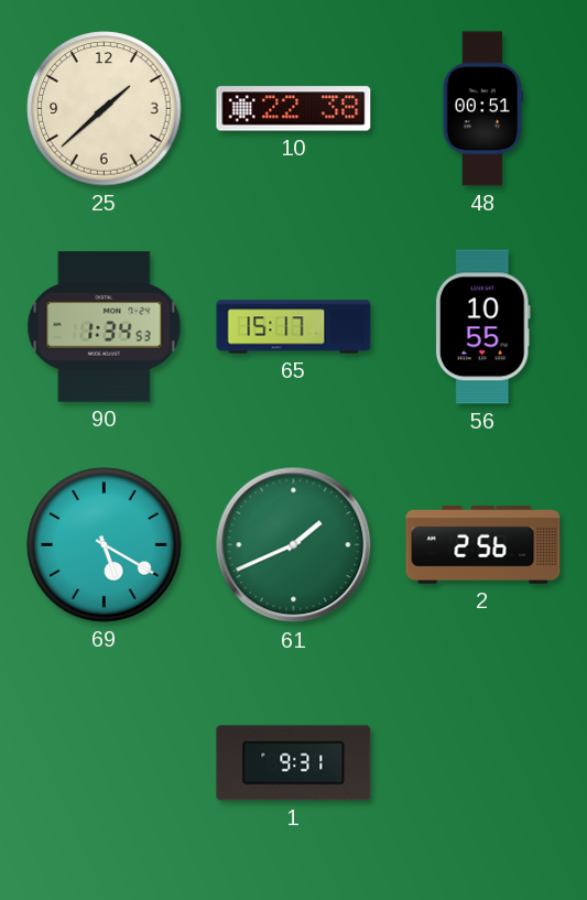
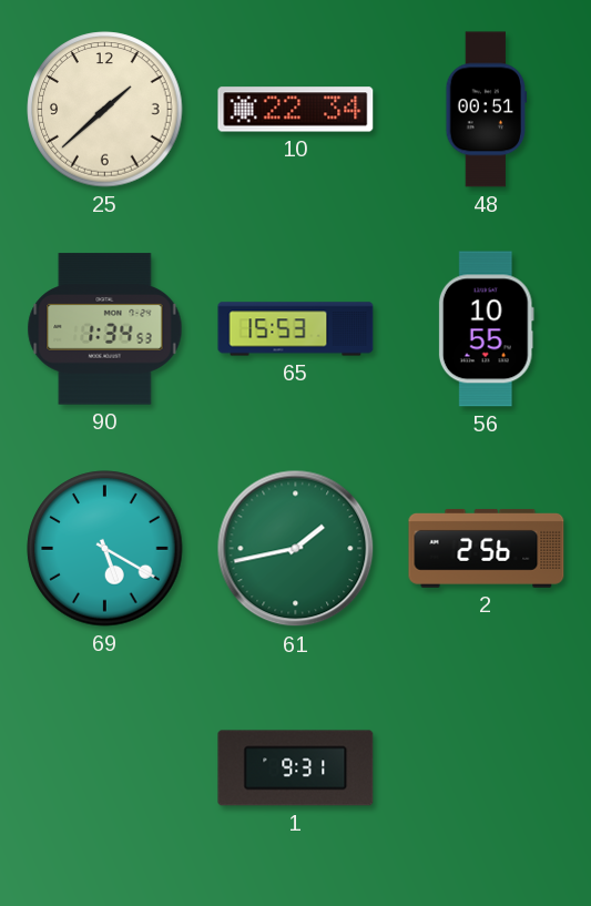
10: 22:38 -> 22:34
65: 15:17 -> 15:53
61: 1:41 -> 1:43
